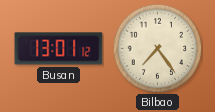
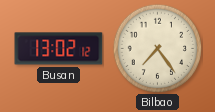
Busan: 13:01 -> 13:02
